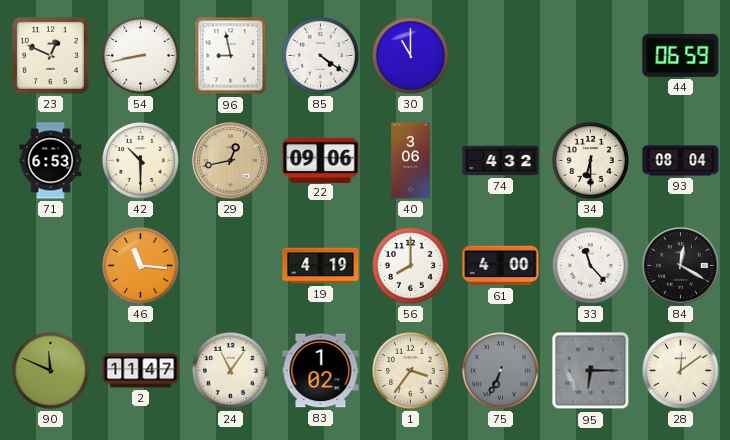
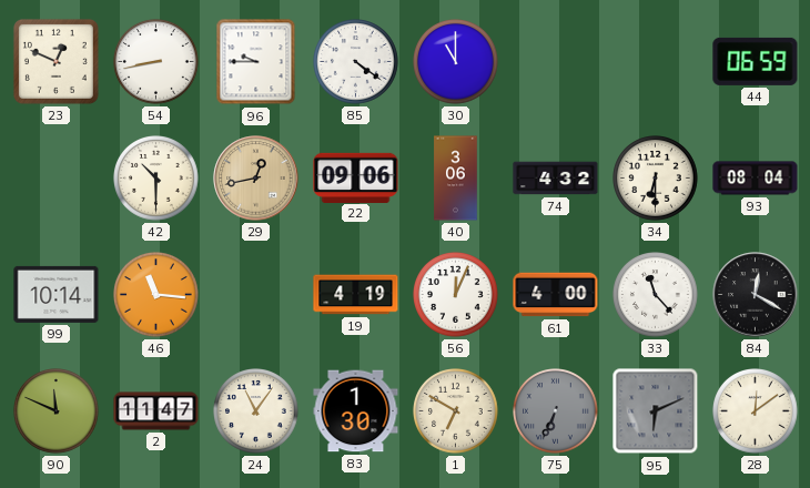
96: 8:58 -> 9:45
71: 6:53 -> none
99: none -> 10:14
56: 8:00 -> 12:04
83: 1:02 -> 1:30
1: 3:36 -> 6:50
95: 6:15 -> 6:11
